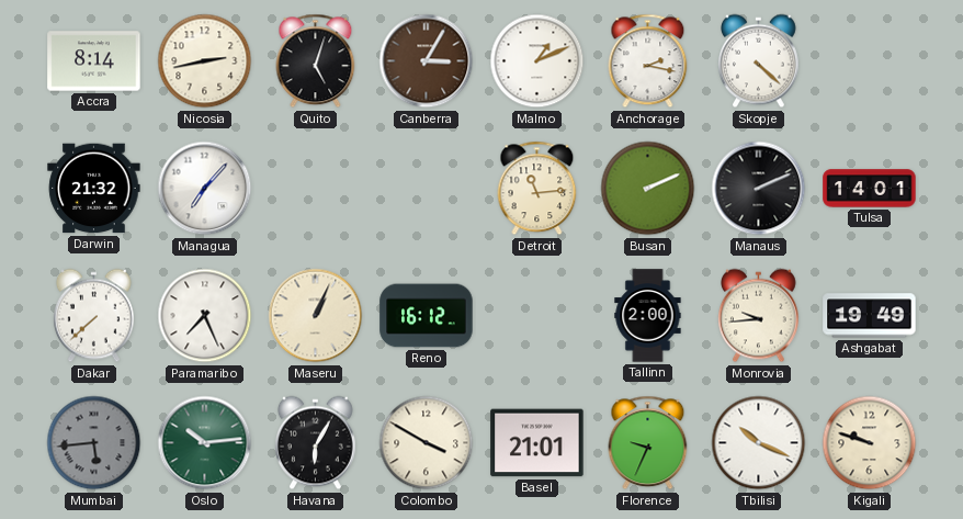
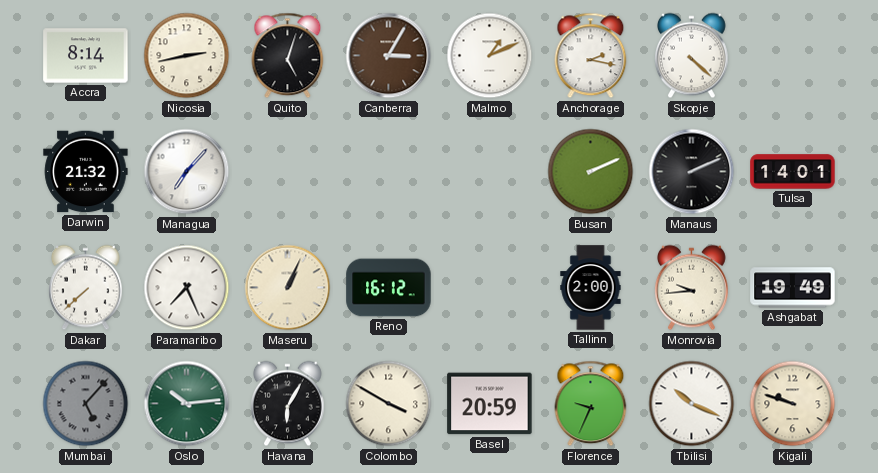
Detroit: 11:14 -> none
Mumbai: 5:44 -> 5:07
Basel: 21:01 -> 20:59
